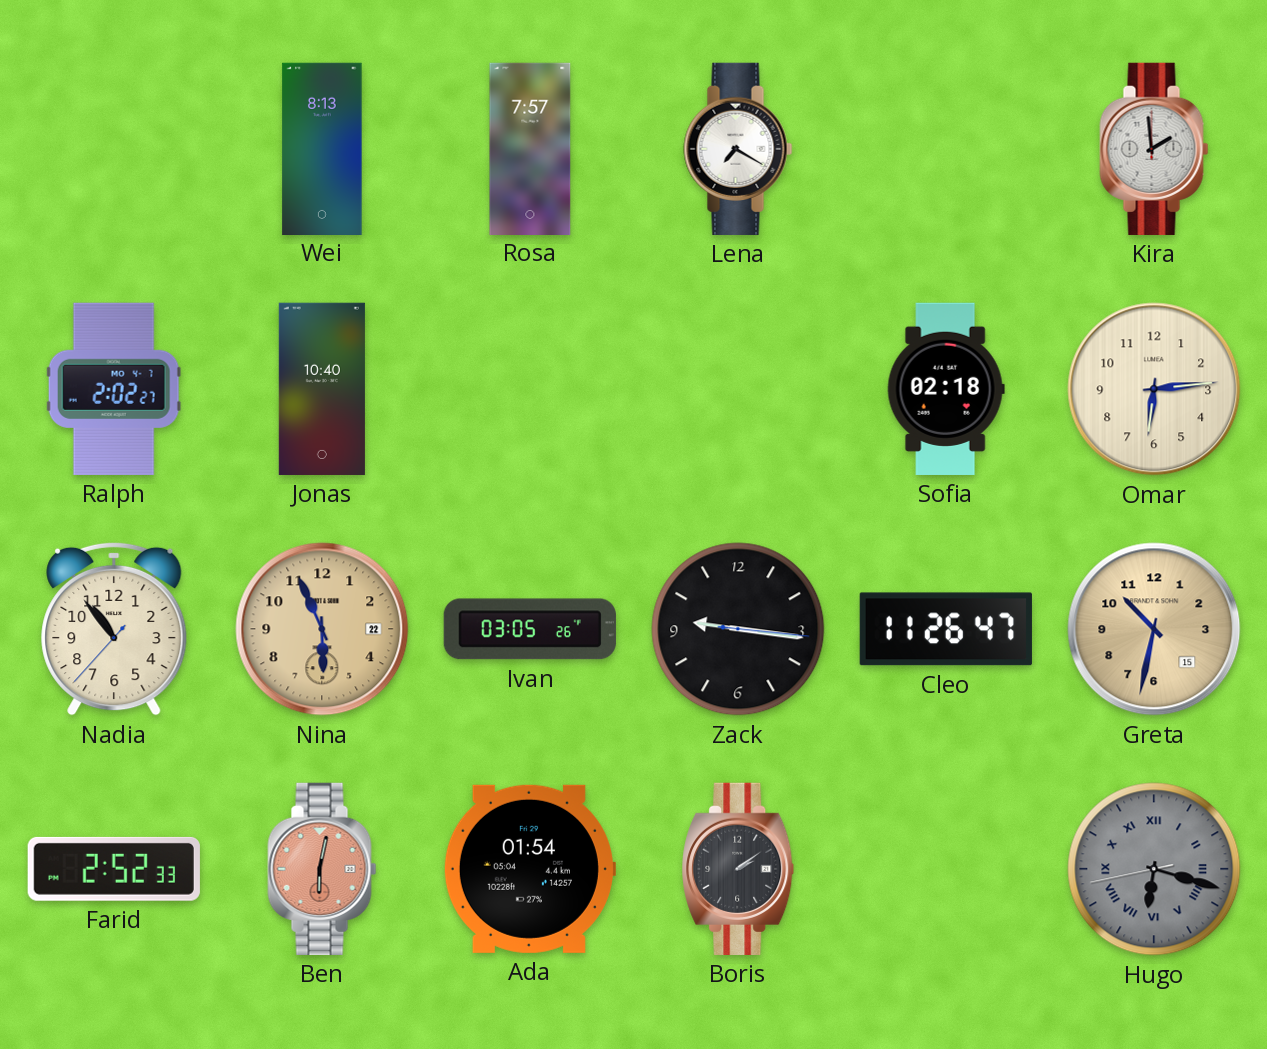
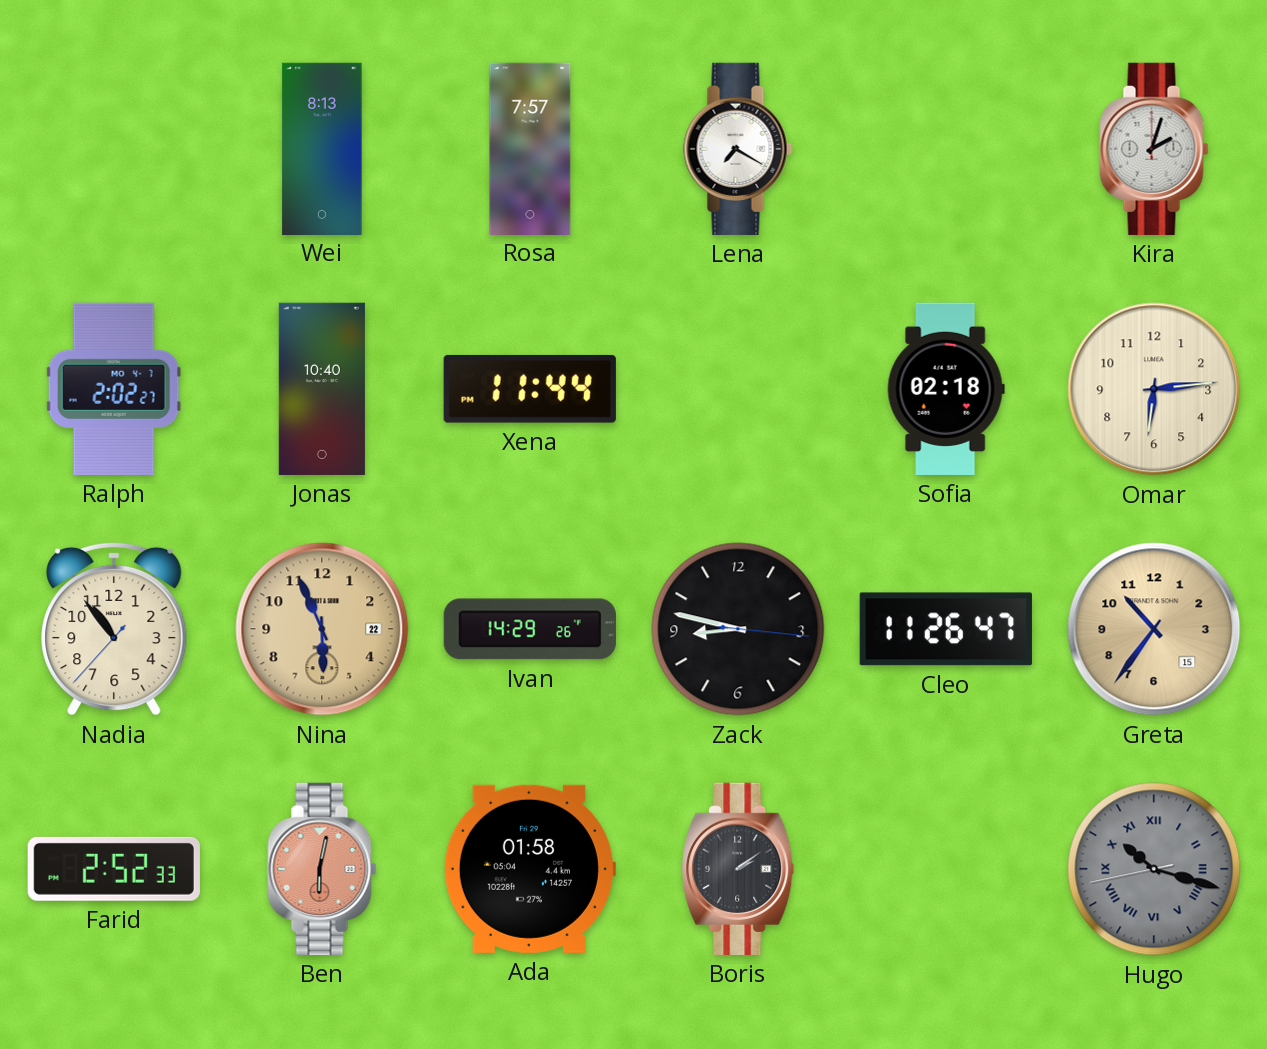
Kira: 1:59 -> 2:03
Xena: none -> 11:44
Ivan: 03:05 -> 14:29
Zack: 9:16 -> 8:47
Greta: 10:32 -> 10:36
Ada: 01:54 -> 01:58
Hugo: 6:17 -> 10:17
